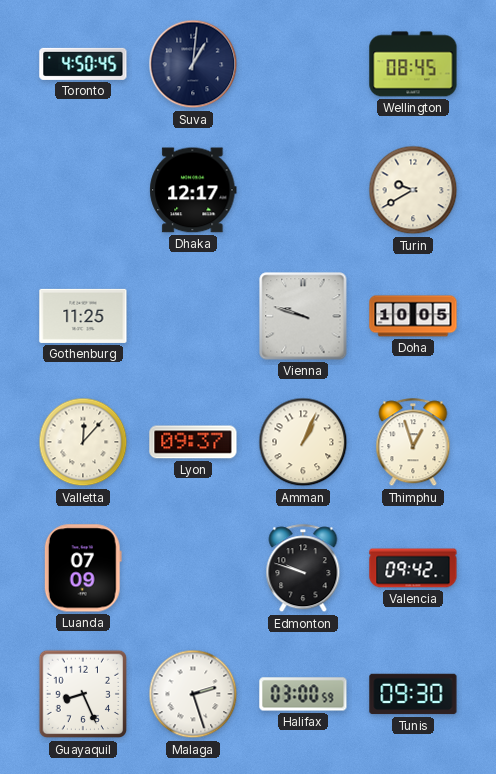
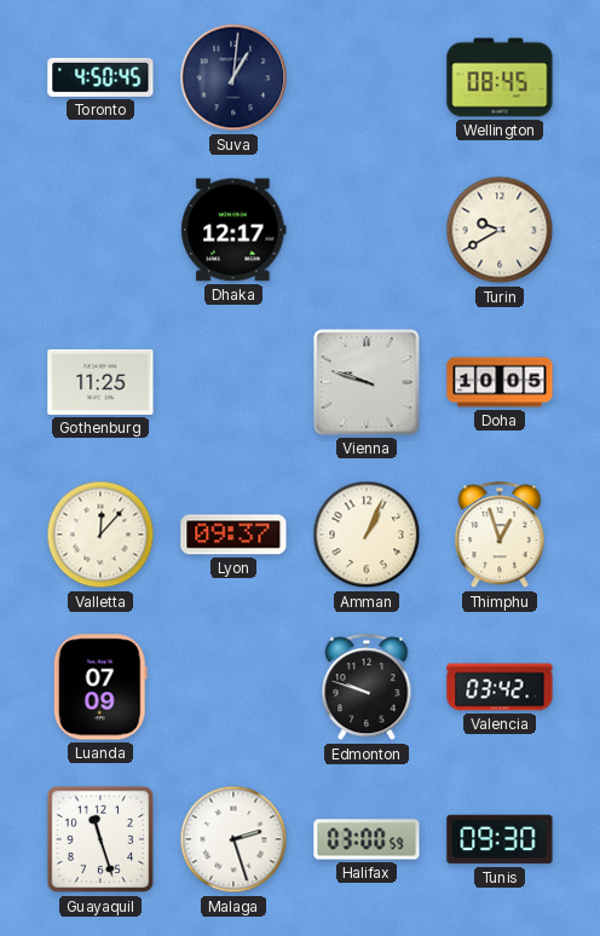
Valencia: 09:42 -> 03:42
Guayaquil: 8:26 -> 11:27
